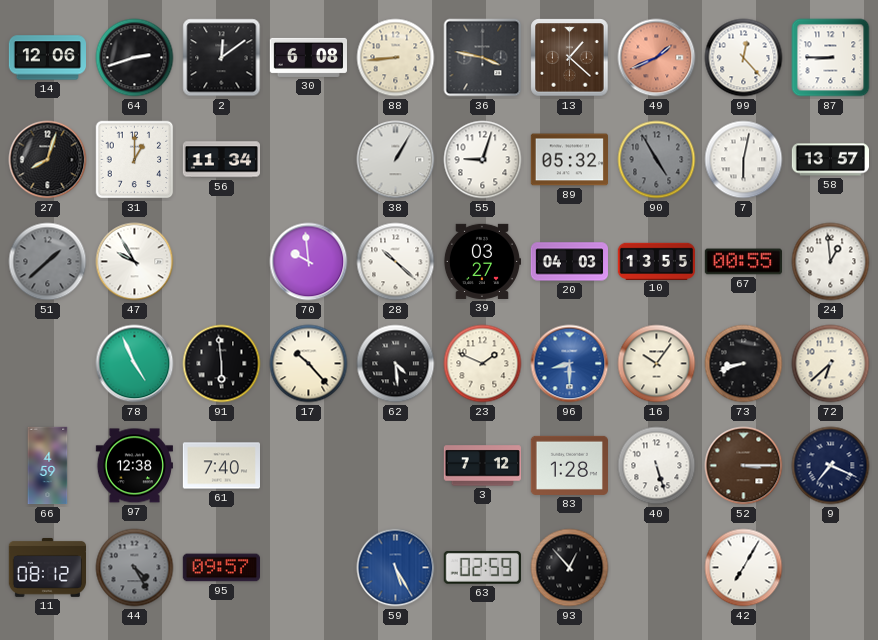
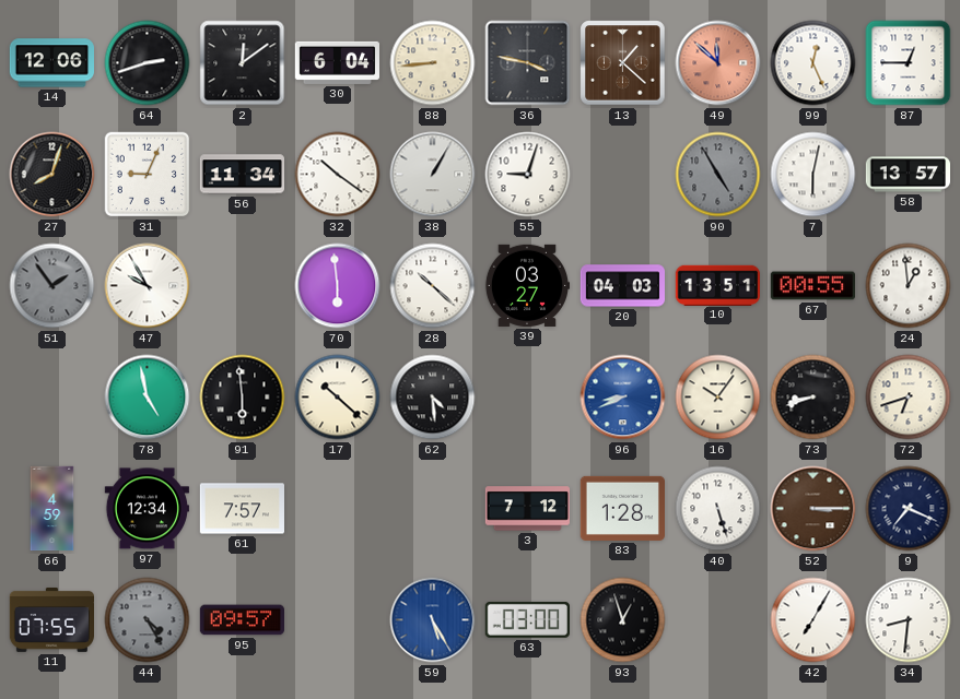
30: 6:08 -> 6:04
49: 1:41 -> 11:52
99: 12:23 -> 12:26
87: 8:45 -> 12:45
31: 1:00 -> 9:04
32: none -> 10:21
89: 05:32 -> none
51: 1:38 -> 1:54
70: 9:59 -> 5:59
10: 13:55 -> 13:51
78: 4:56 -> 4:58
17: 10:23 -> 10:22
23: 1:49 -> none
96: 8:30 -> 8:41
72: 6:38 -> 6:42
97: 12:38 -> 12:34
61: 7:40 -> 7:57
11: 08:12 -> 07:55
63: 02:59 -> 03:00
93: 12:53 -> 12:57
34: none -> 8:31
